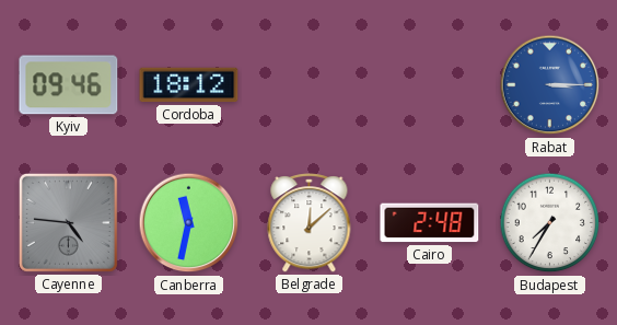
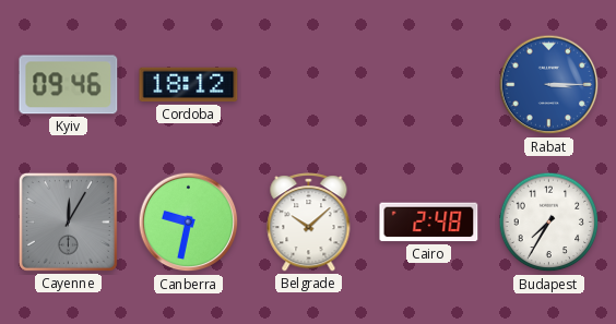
Cayenne: 4:46 -> 12:05
Canberra: 11:32 -> 9:32
Belgrade: 12:08 -> 10:08
